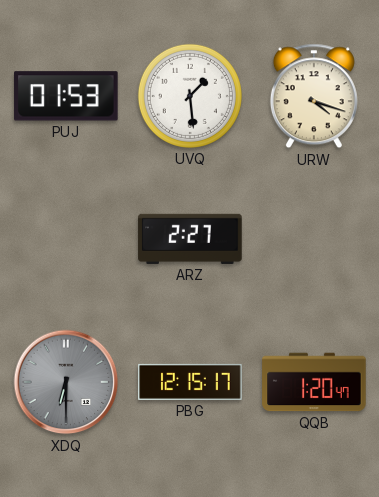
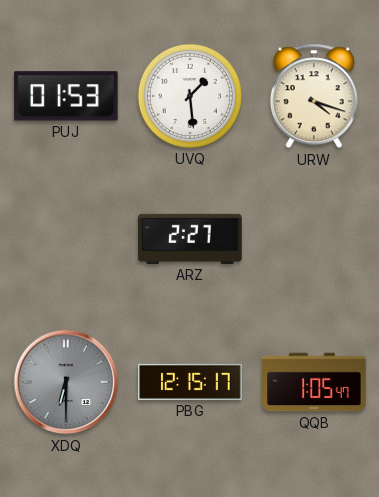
QQB: 1:20 -> 1:05
